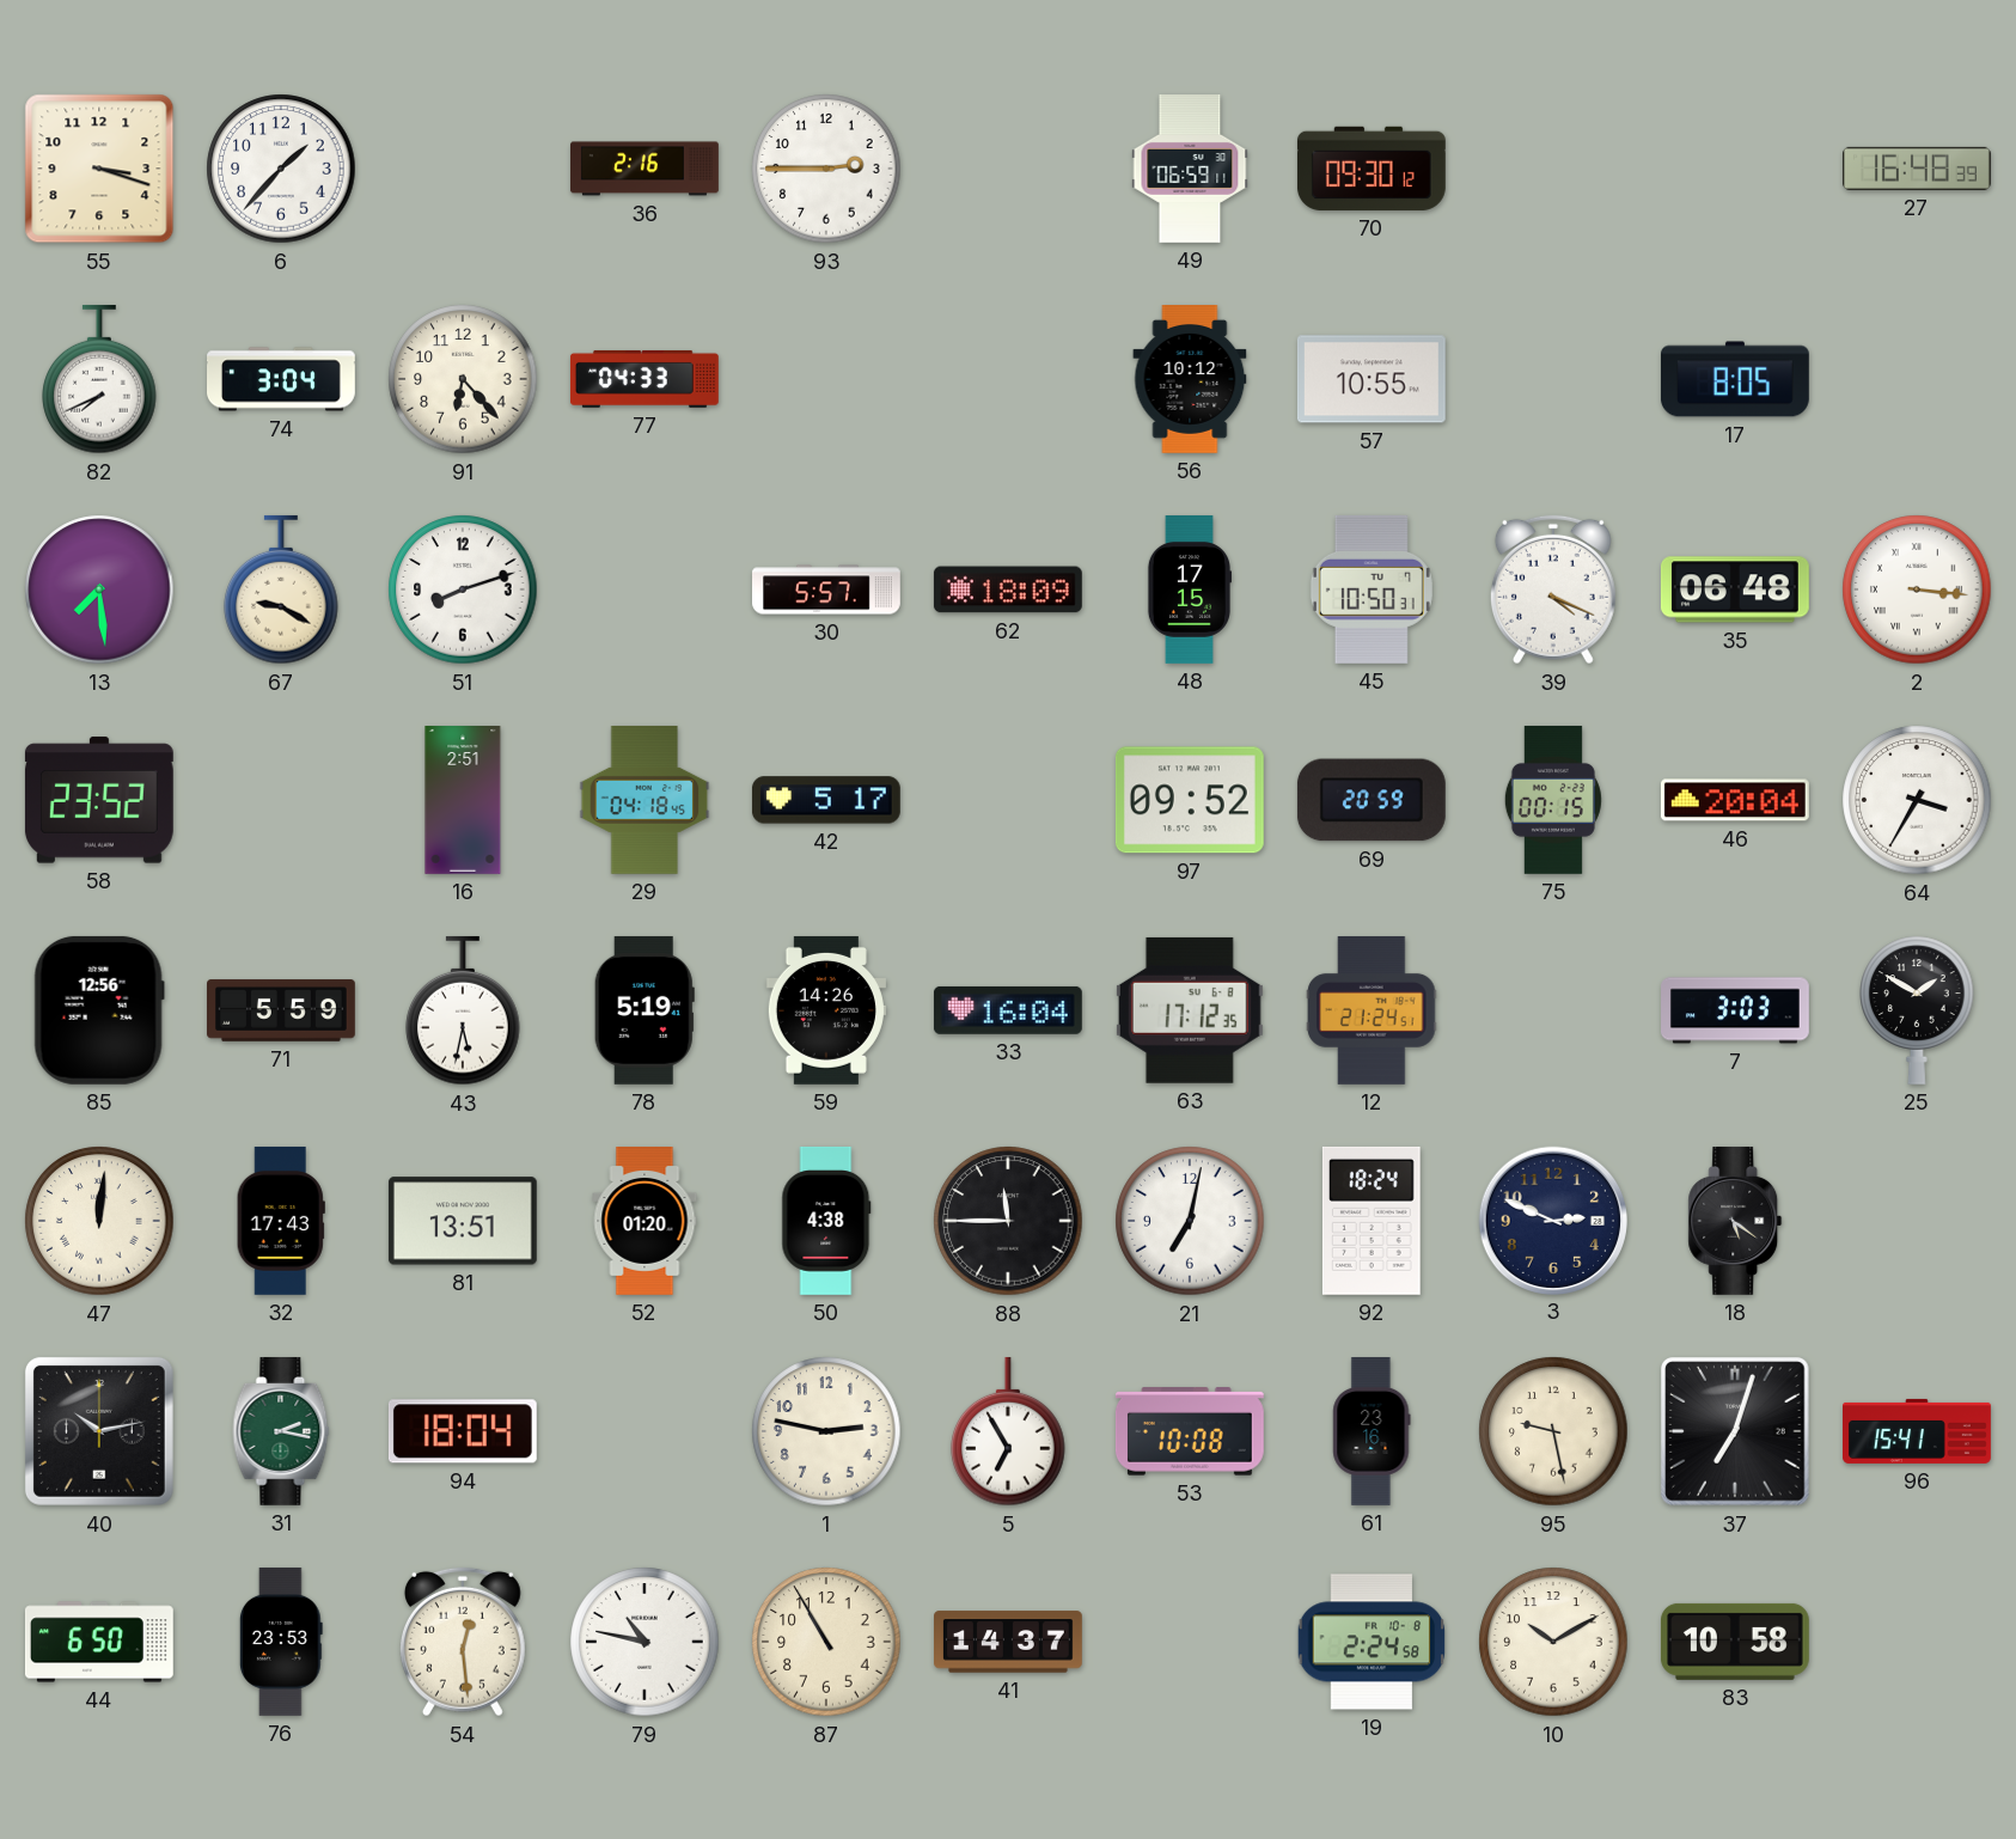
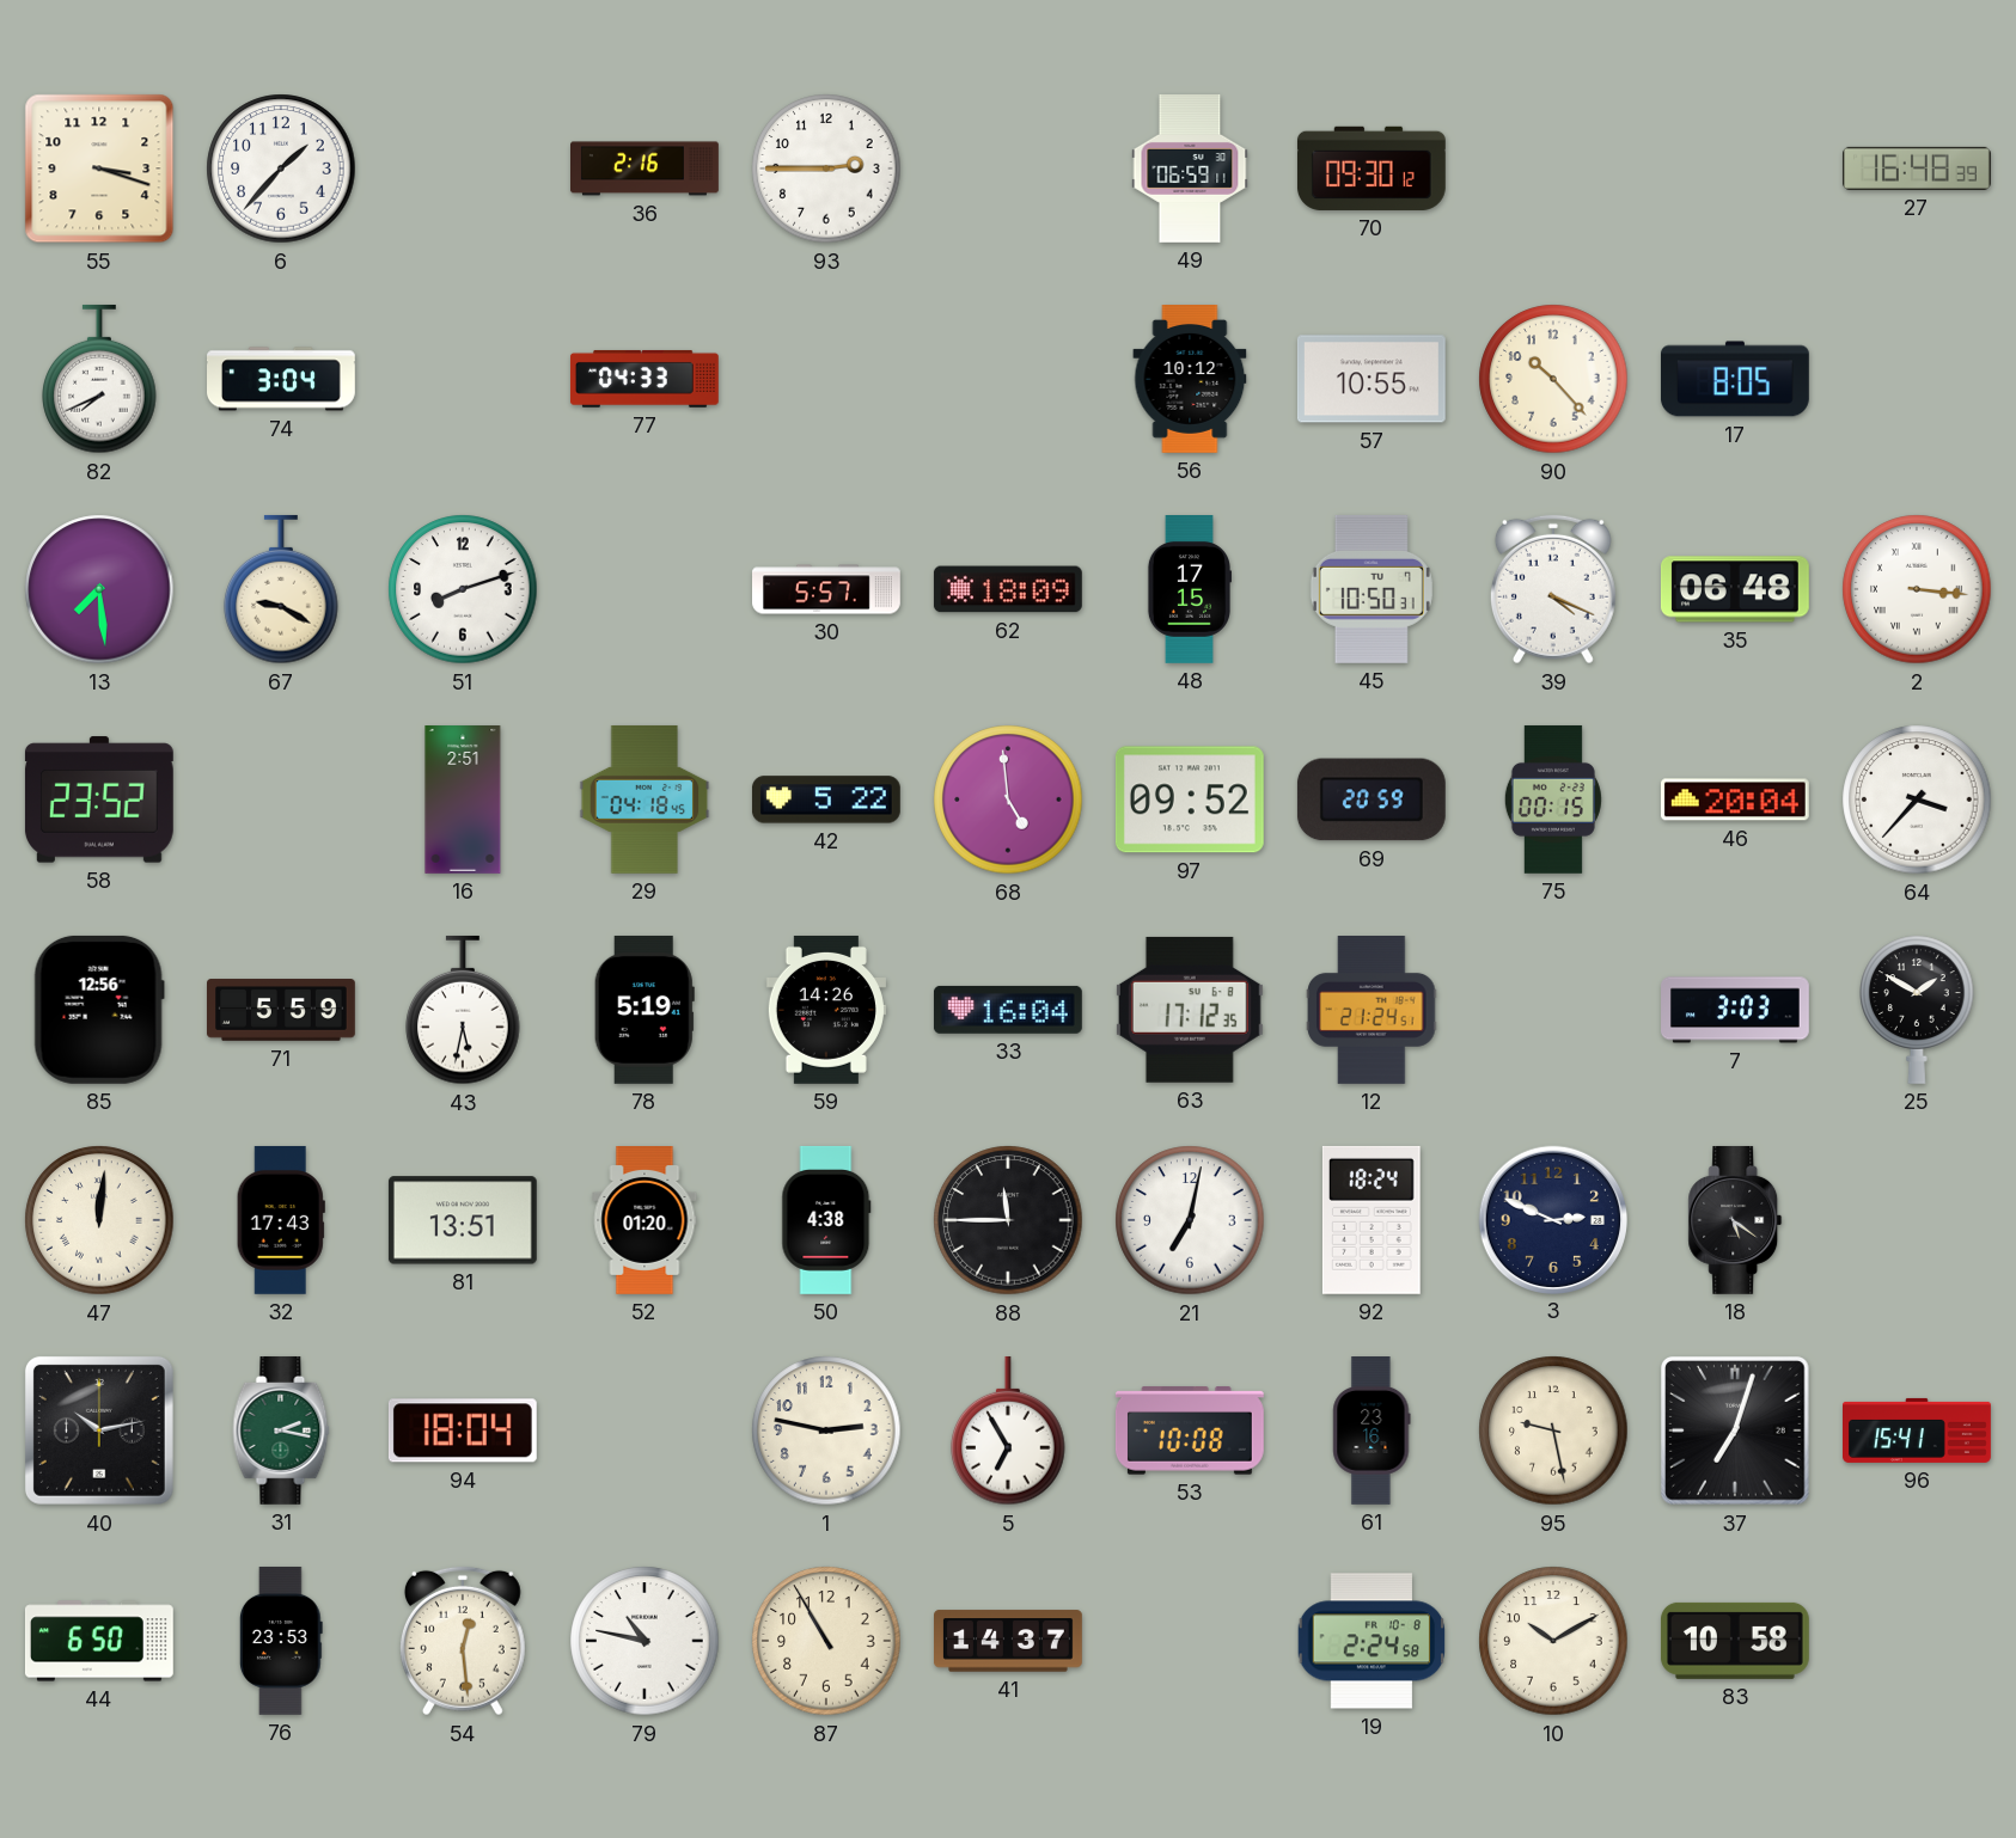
91: 6:23 -> none
90: none -> 10:23
42: 5:17 -> 5:22
68: none -> 4:59
64: 3:35 -> 3:37
